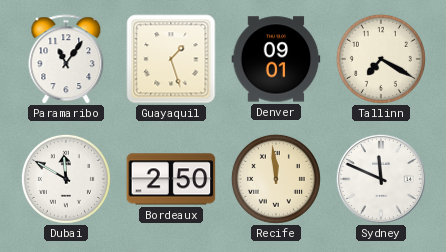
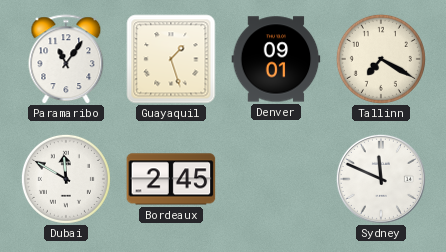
Bordeaux: 2:50 -> 2:45
Recife: 11:59 -> none
